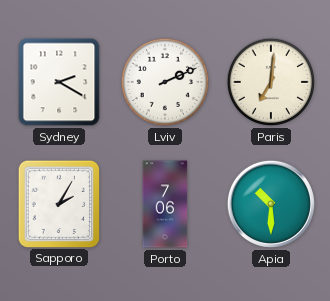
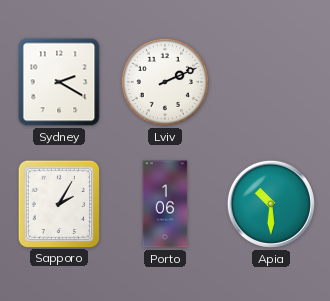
Paris: 7:01 -> none
Porto: 7:06 -> 1:06
